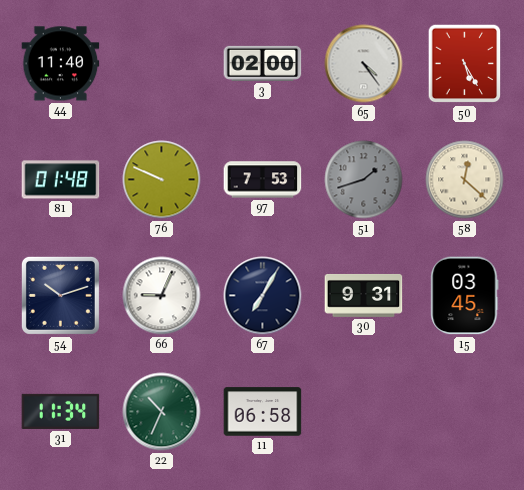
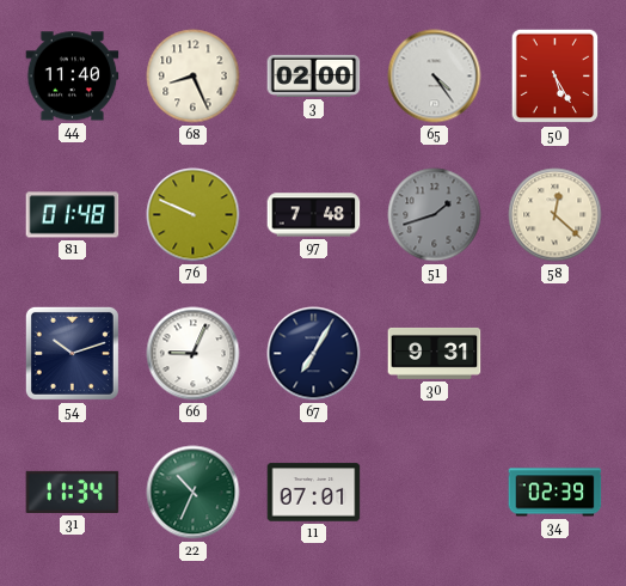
68: none -> 8:26
97: 7:53 -> 7:48
15: 03:45 -> none
11: 06:58 -> 07:01
34: none -> 02:39
